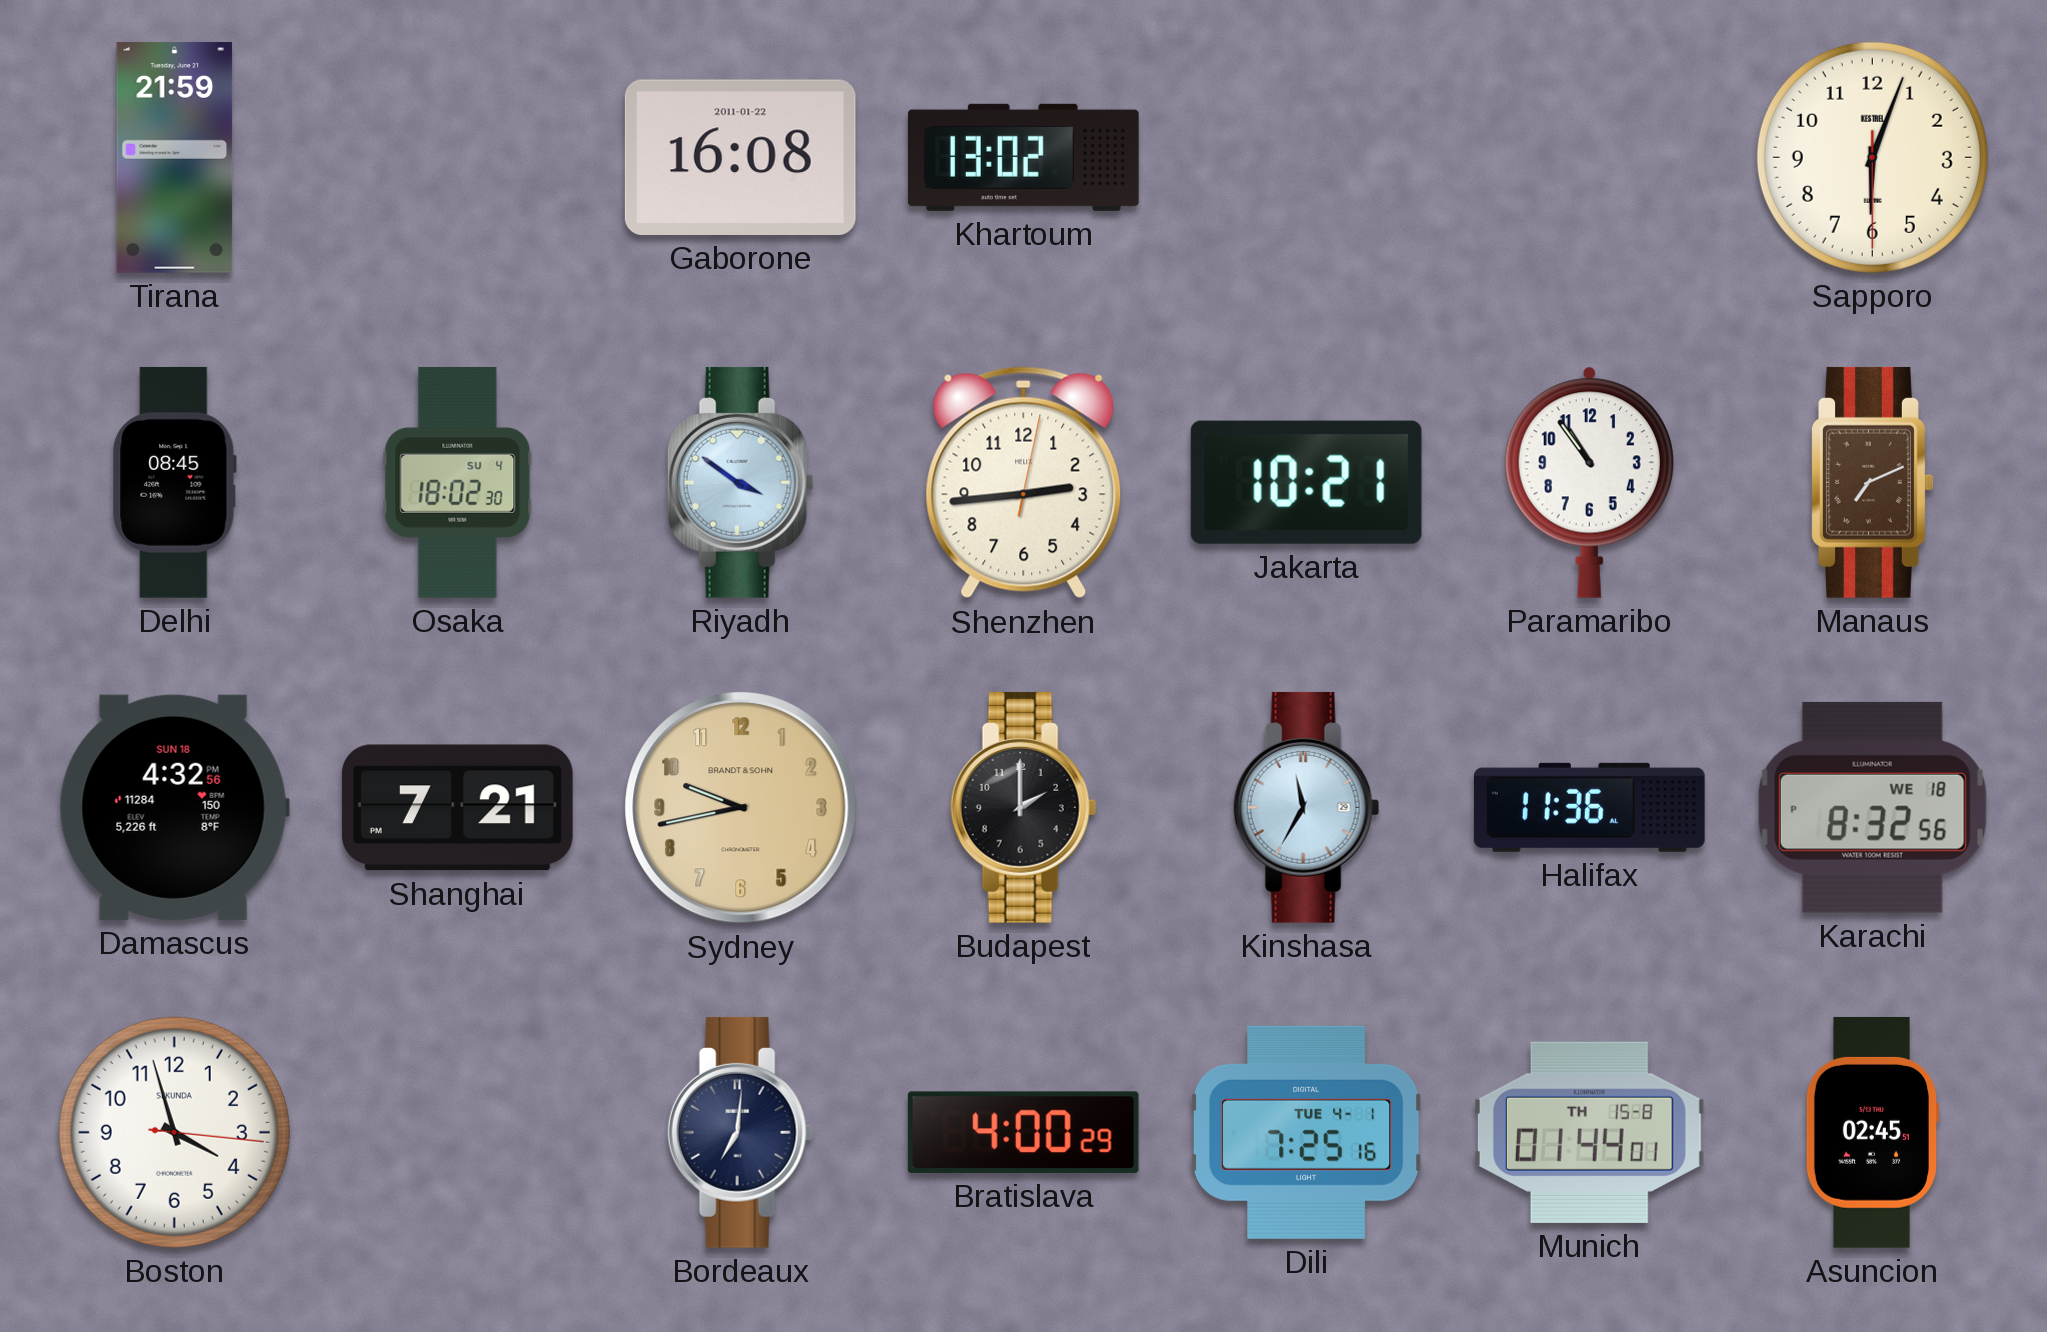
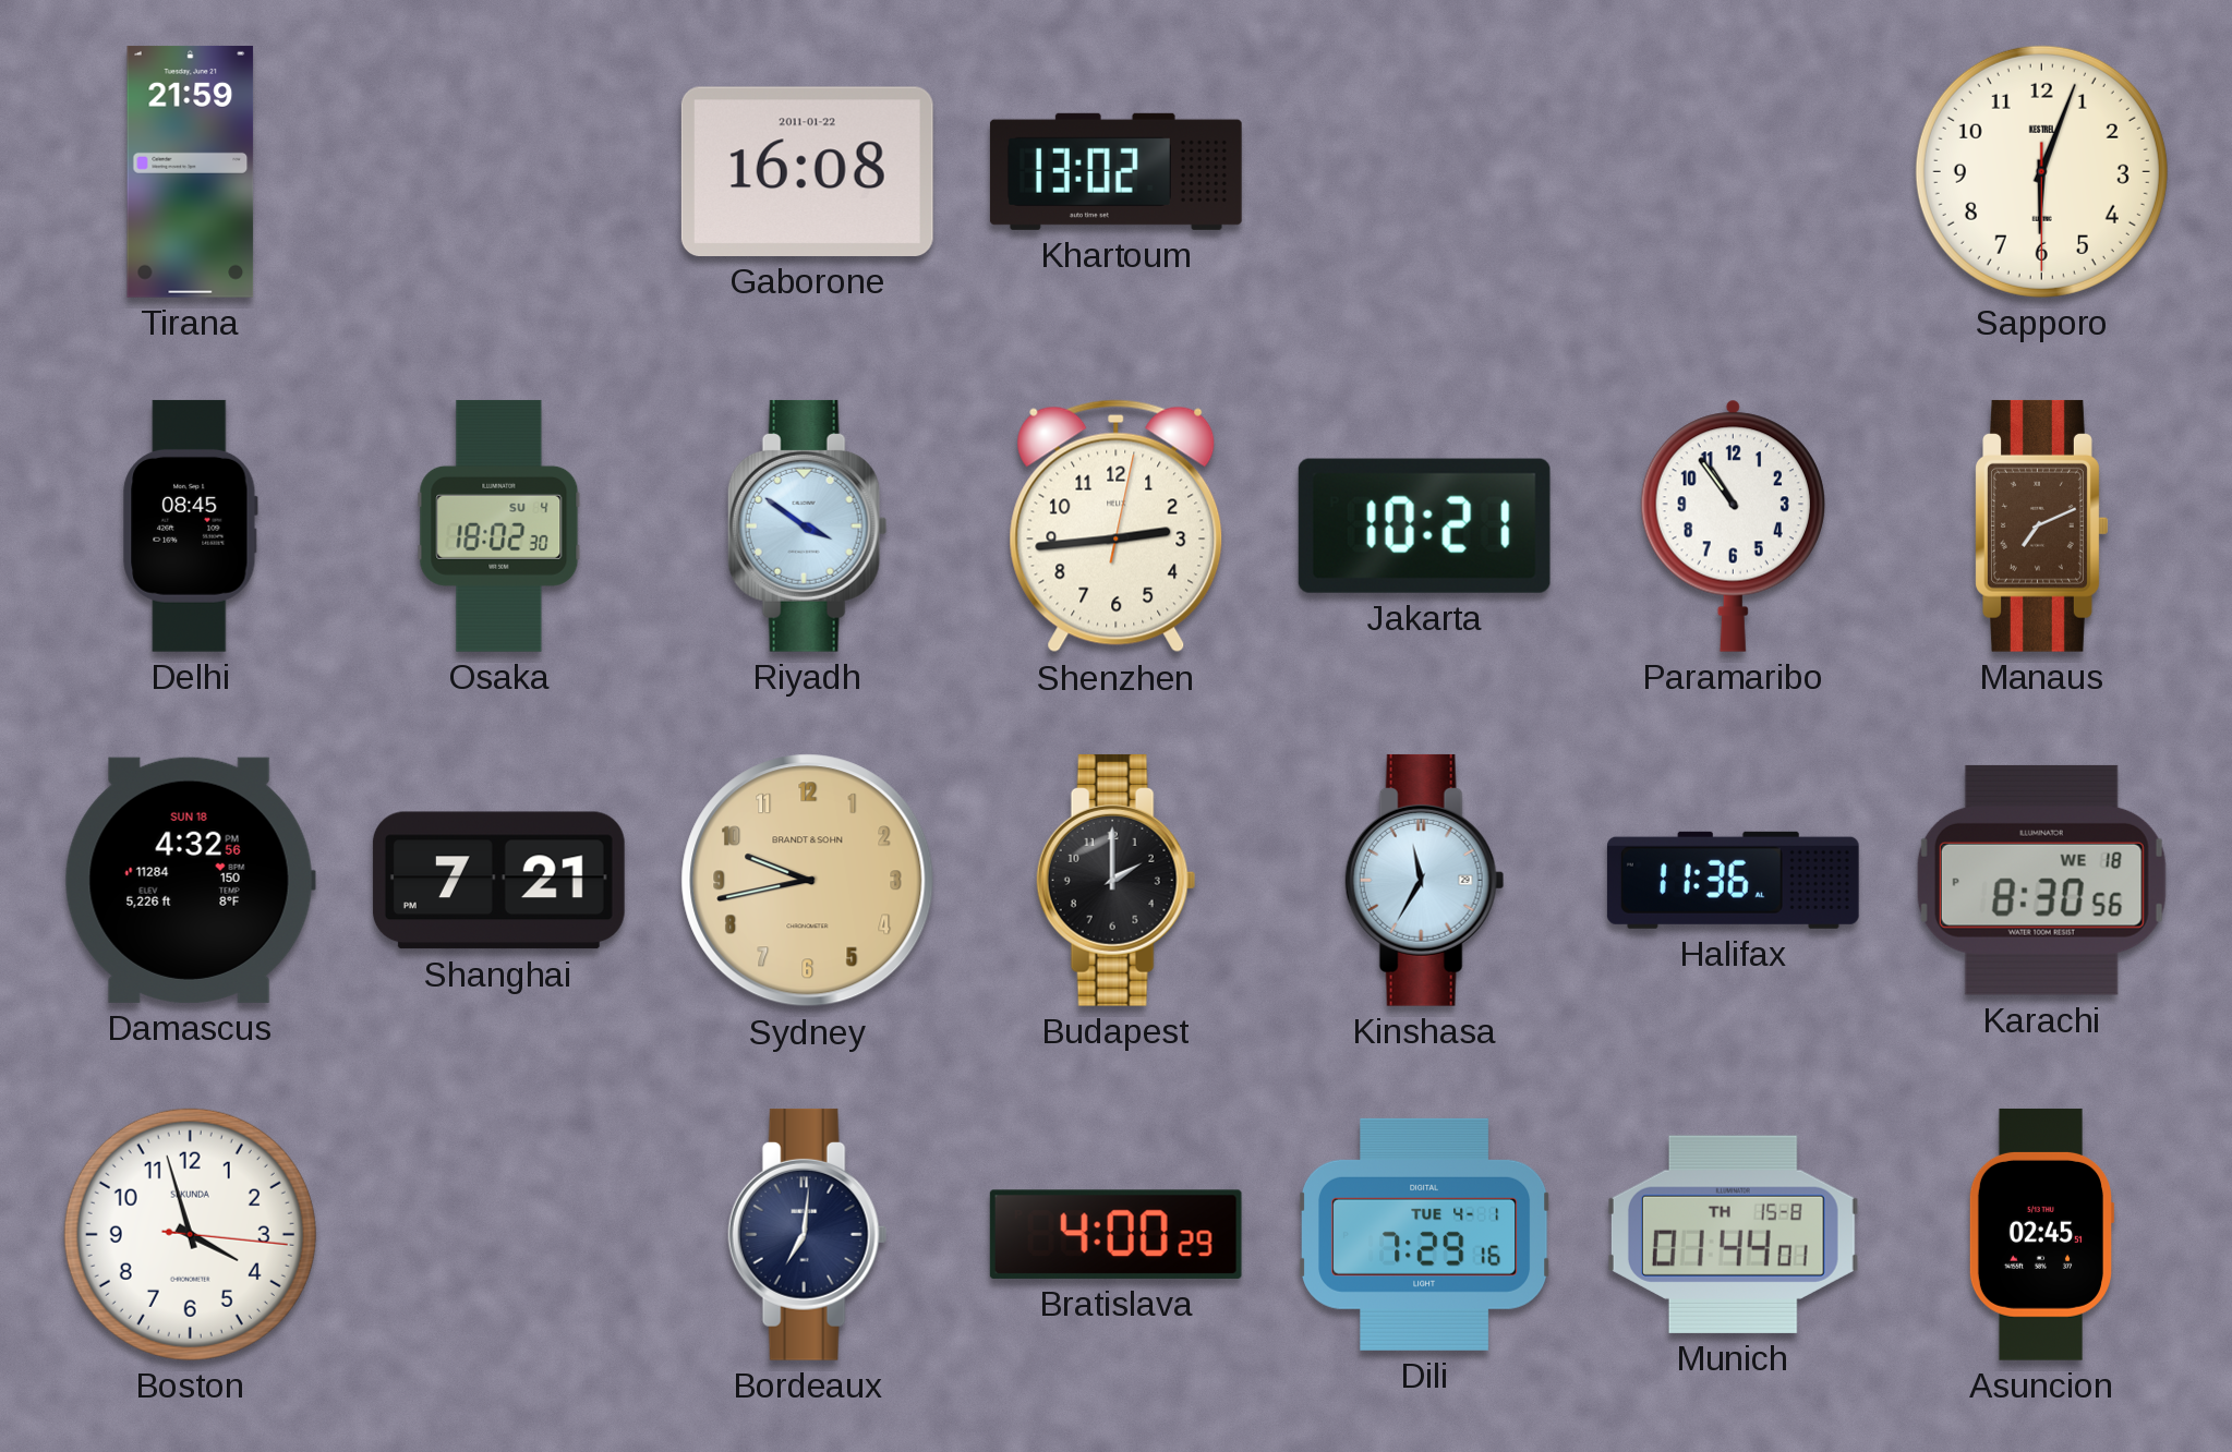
Karachi: 8:32 -> 8:30
Dili: 7:25 -> 7:29
